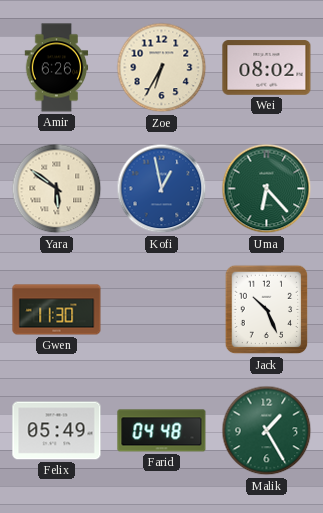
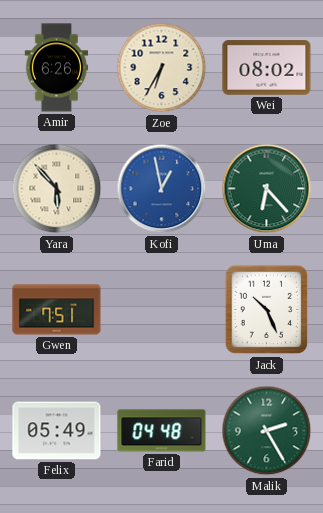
Yara: 5:51 -> 5:53
Gwen: 11:30 -> 7:51
Malik: 1:25 -> 2:25
